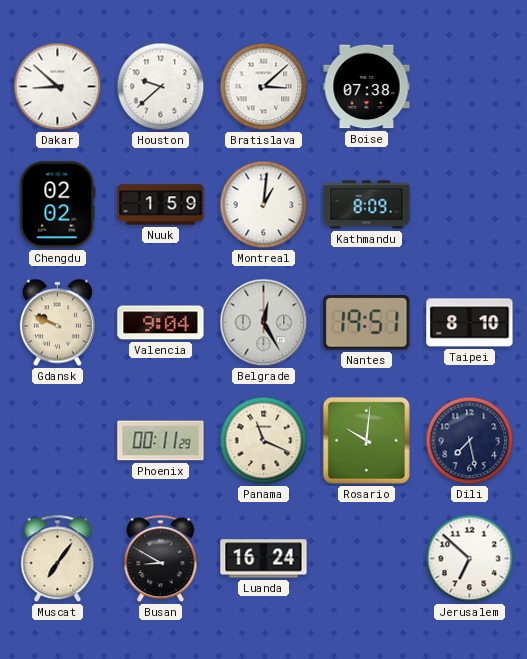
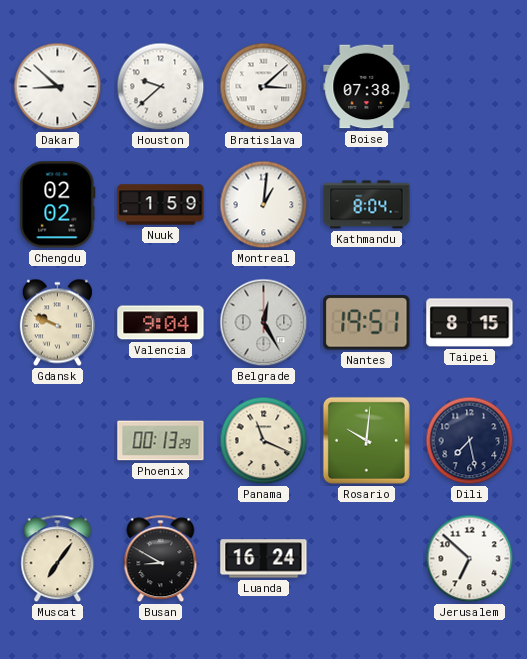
Kathmandu: 8:09 -> 8:04
Taipei: 8:10 -> 8:15
Phoenix: 00:11 -> 00:13
